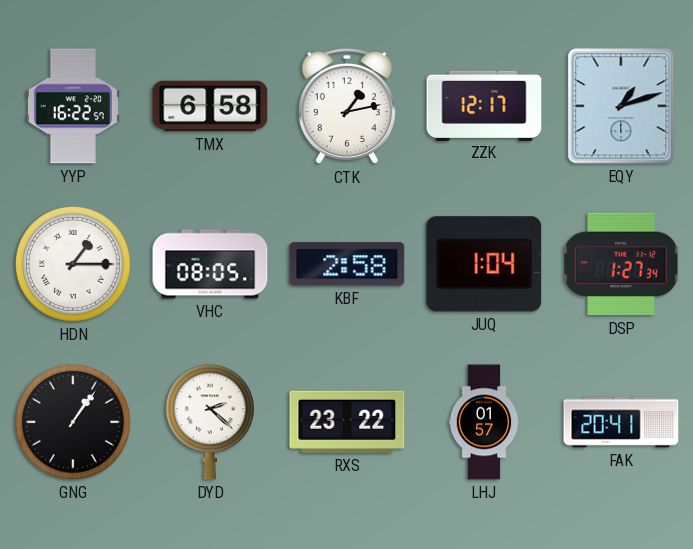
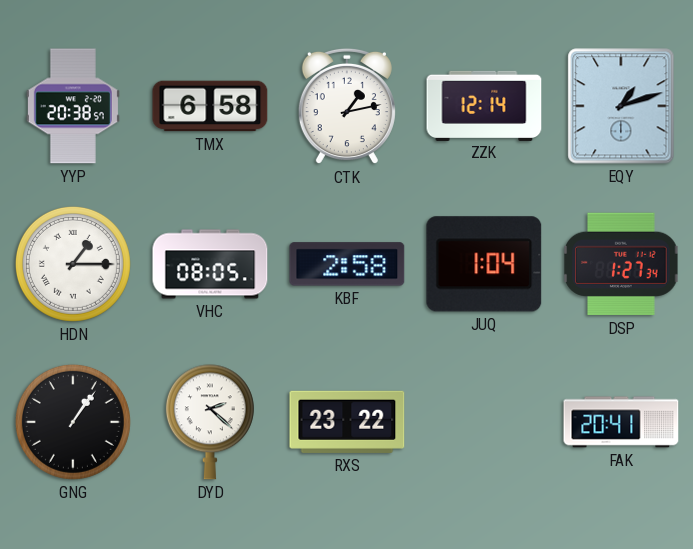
YYP: 16:22 -> 20:38
ZZK: 12:17 -> 12:14
LHJ: 01:57 -> none
